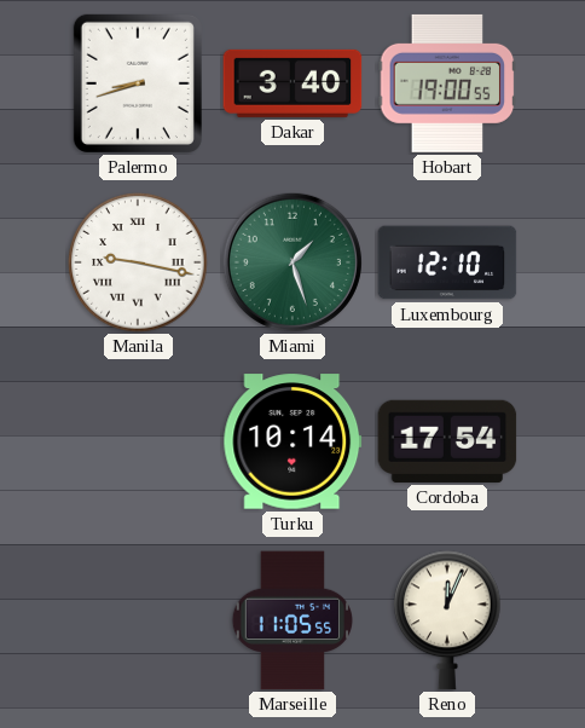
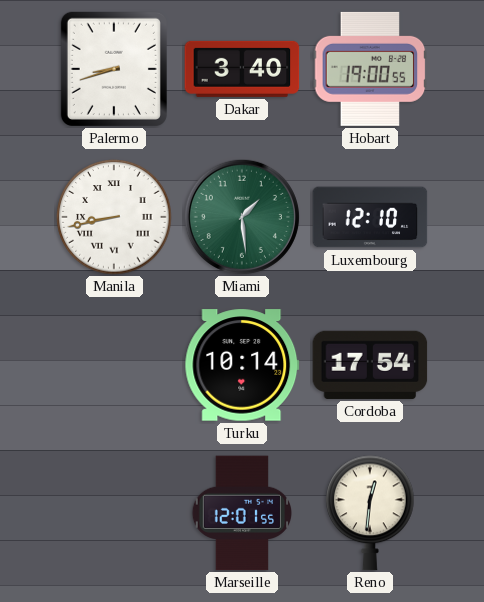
Manila: 9:17 -> 8:43
Miami: 1:27 -> 1:29
Marseille: 11:05 -> 12:01
Reno: 12:04 -> 12:31
